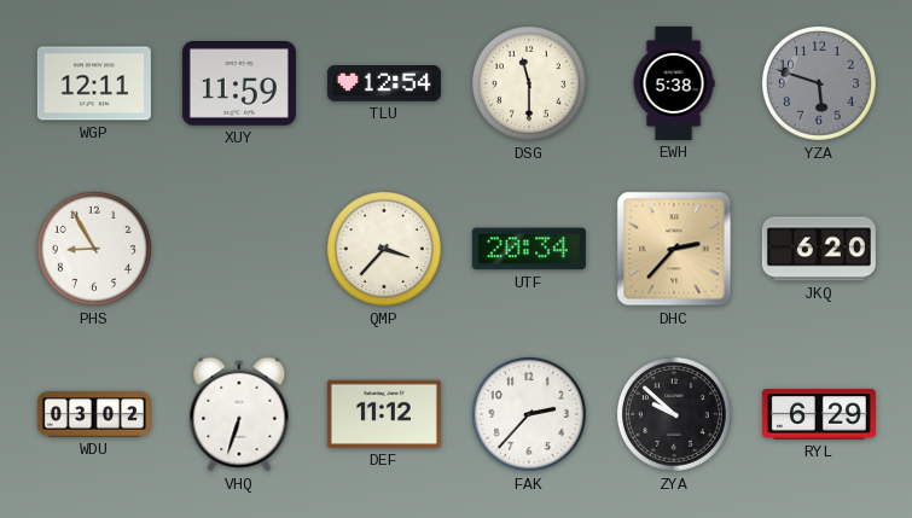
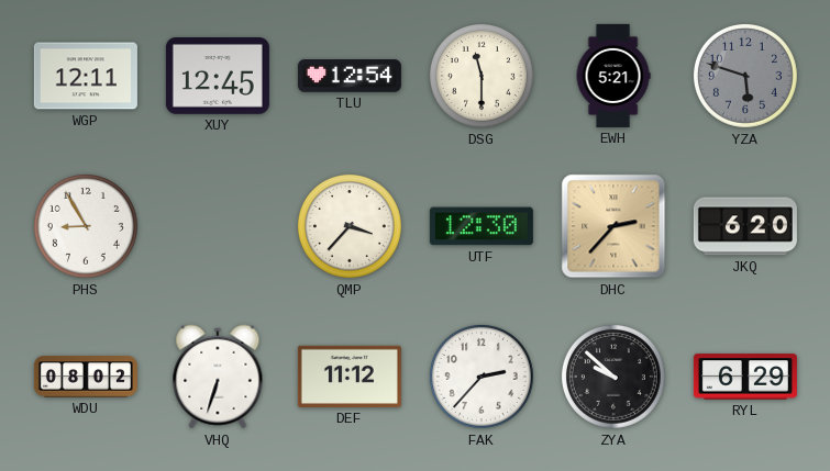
XUY: 11:59 -> 12:45
EWH: 5:38 -> 5:21
UTF: 20:34 -> 12:30
WDU: 03:02 -> 08:02
